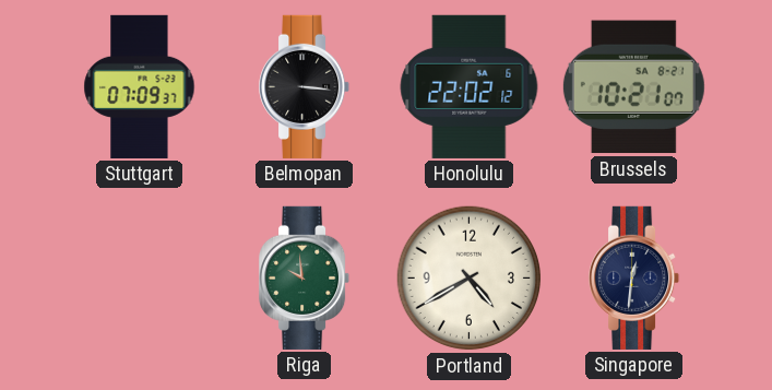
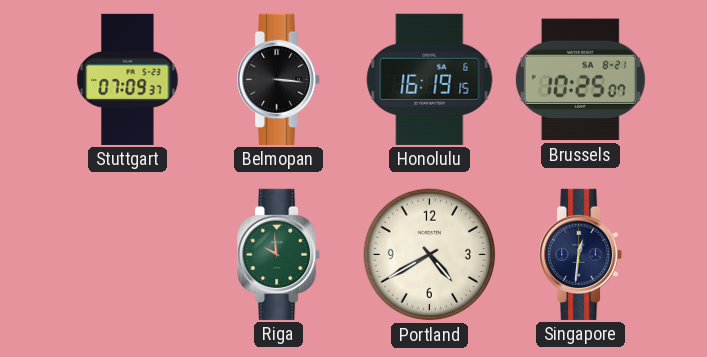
Honolulu: 22:02 -> 16:19
Brussels: 10:21 -> 10:25
